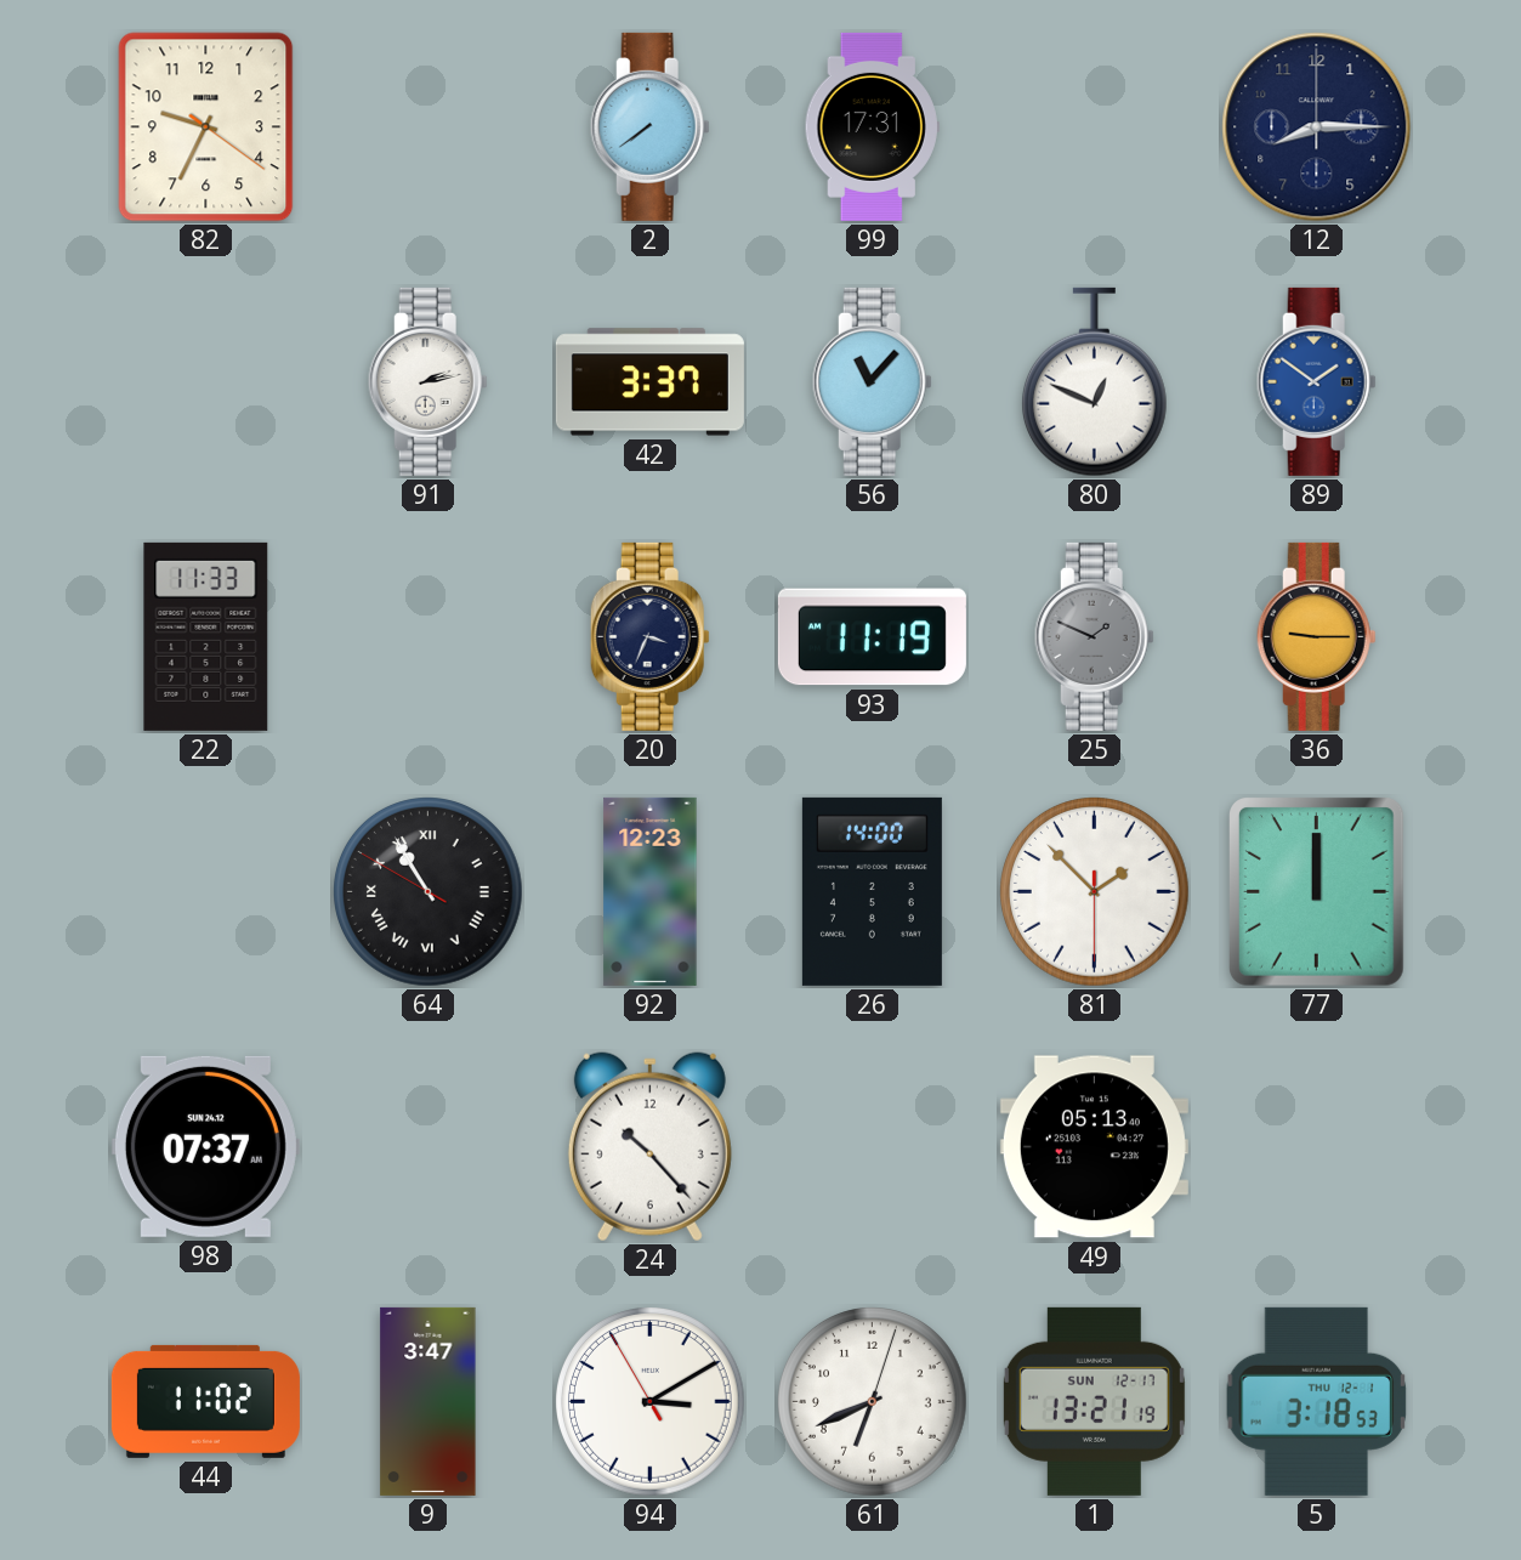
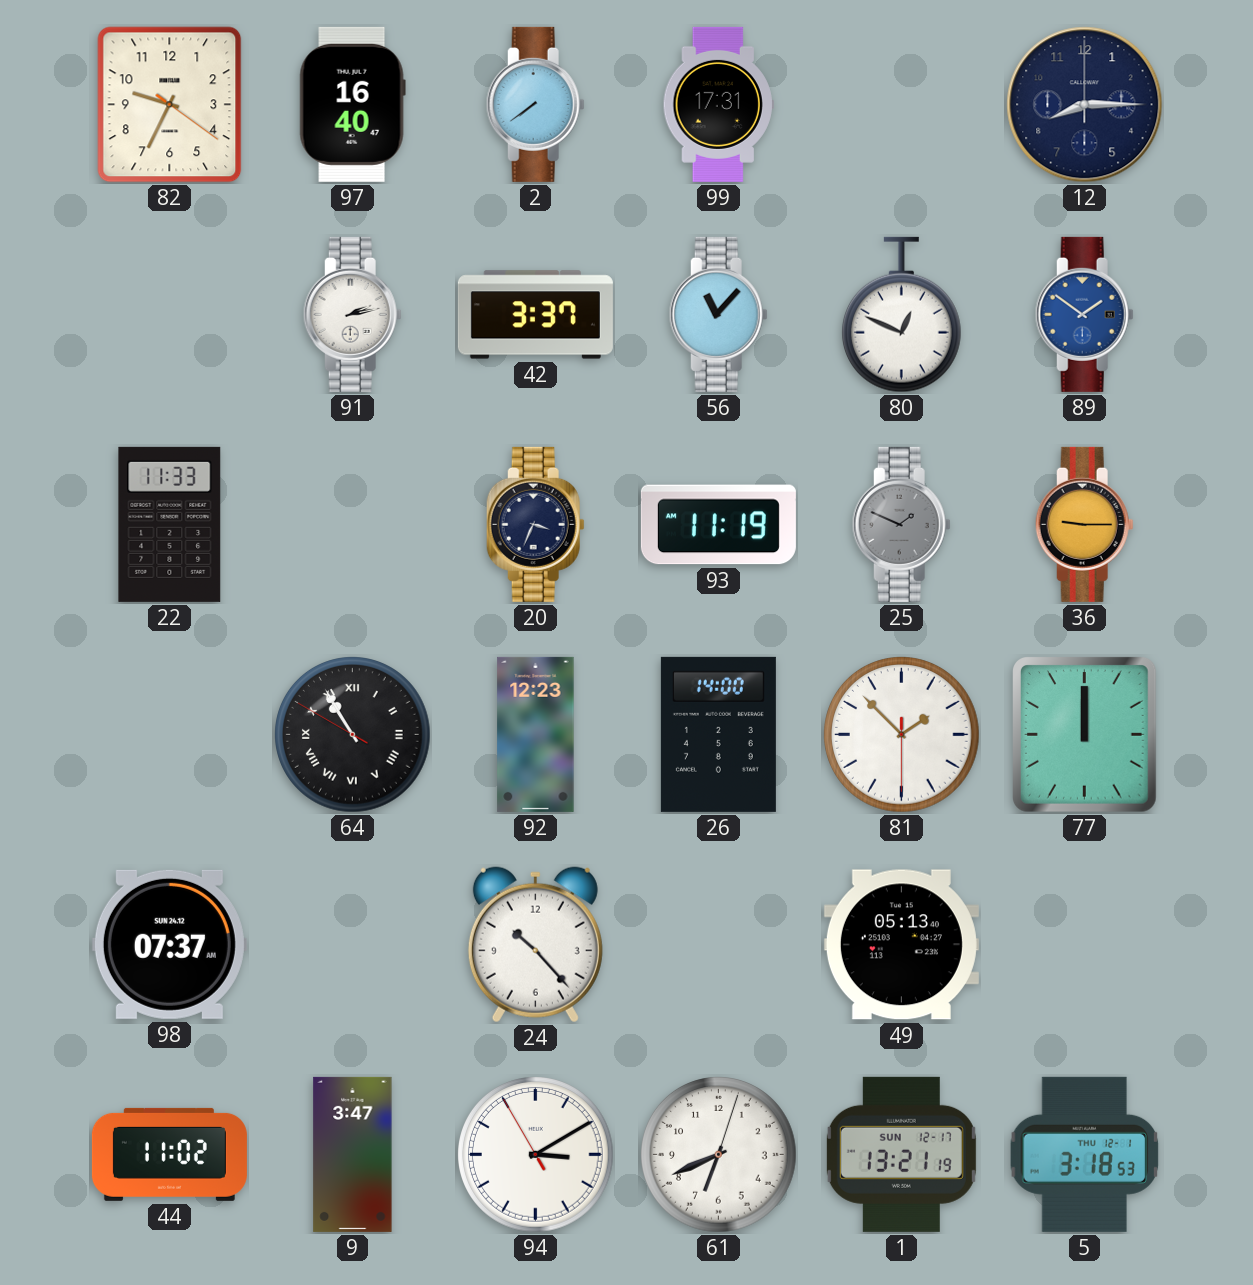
97: none -> 16:40
